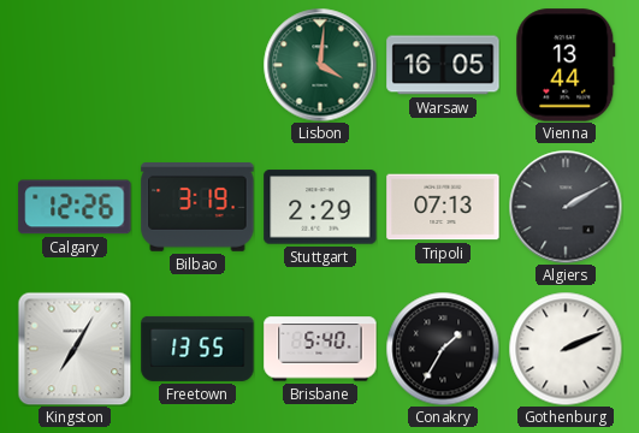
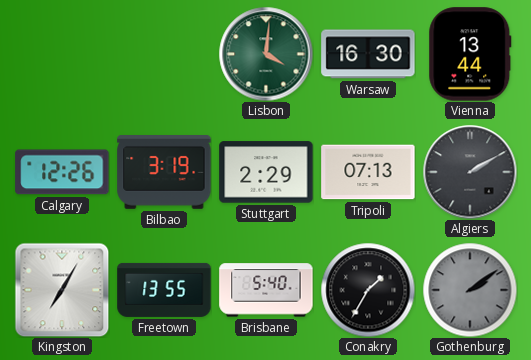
Warsaw: 16:05 -> 16:30
Gothenburg: 2:11 -> 2:09
Gothenburg dial: white -> grey
